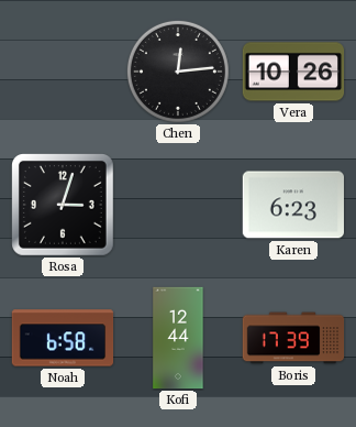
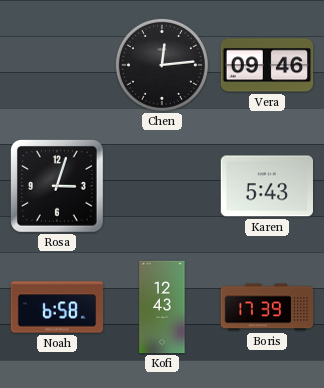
Vera: 10:26 -> 09:46
Karen: 6:23 -> 5:43
Kofi: 12:44 -> 12:43
